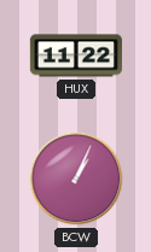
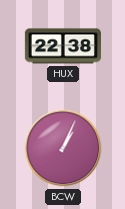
HUX: 11:22 -> 22:38
